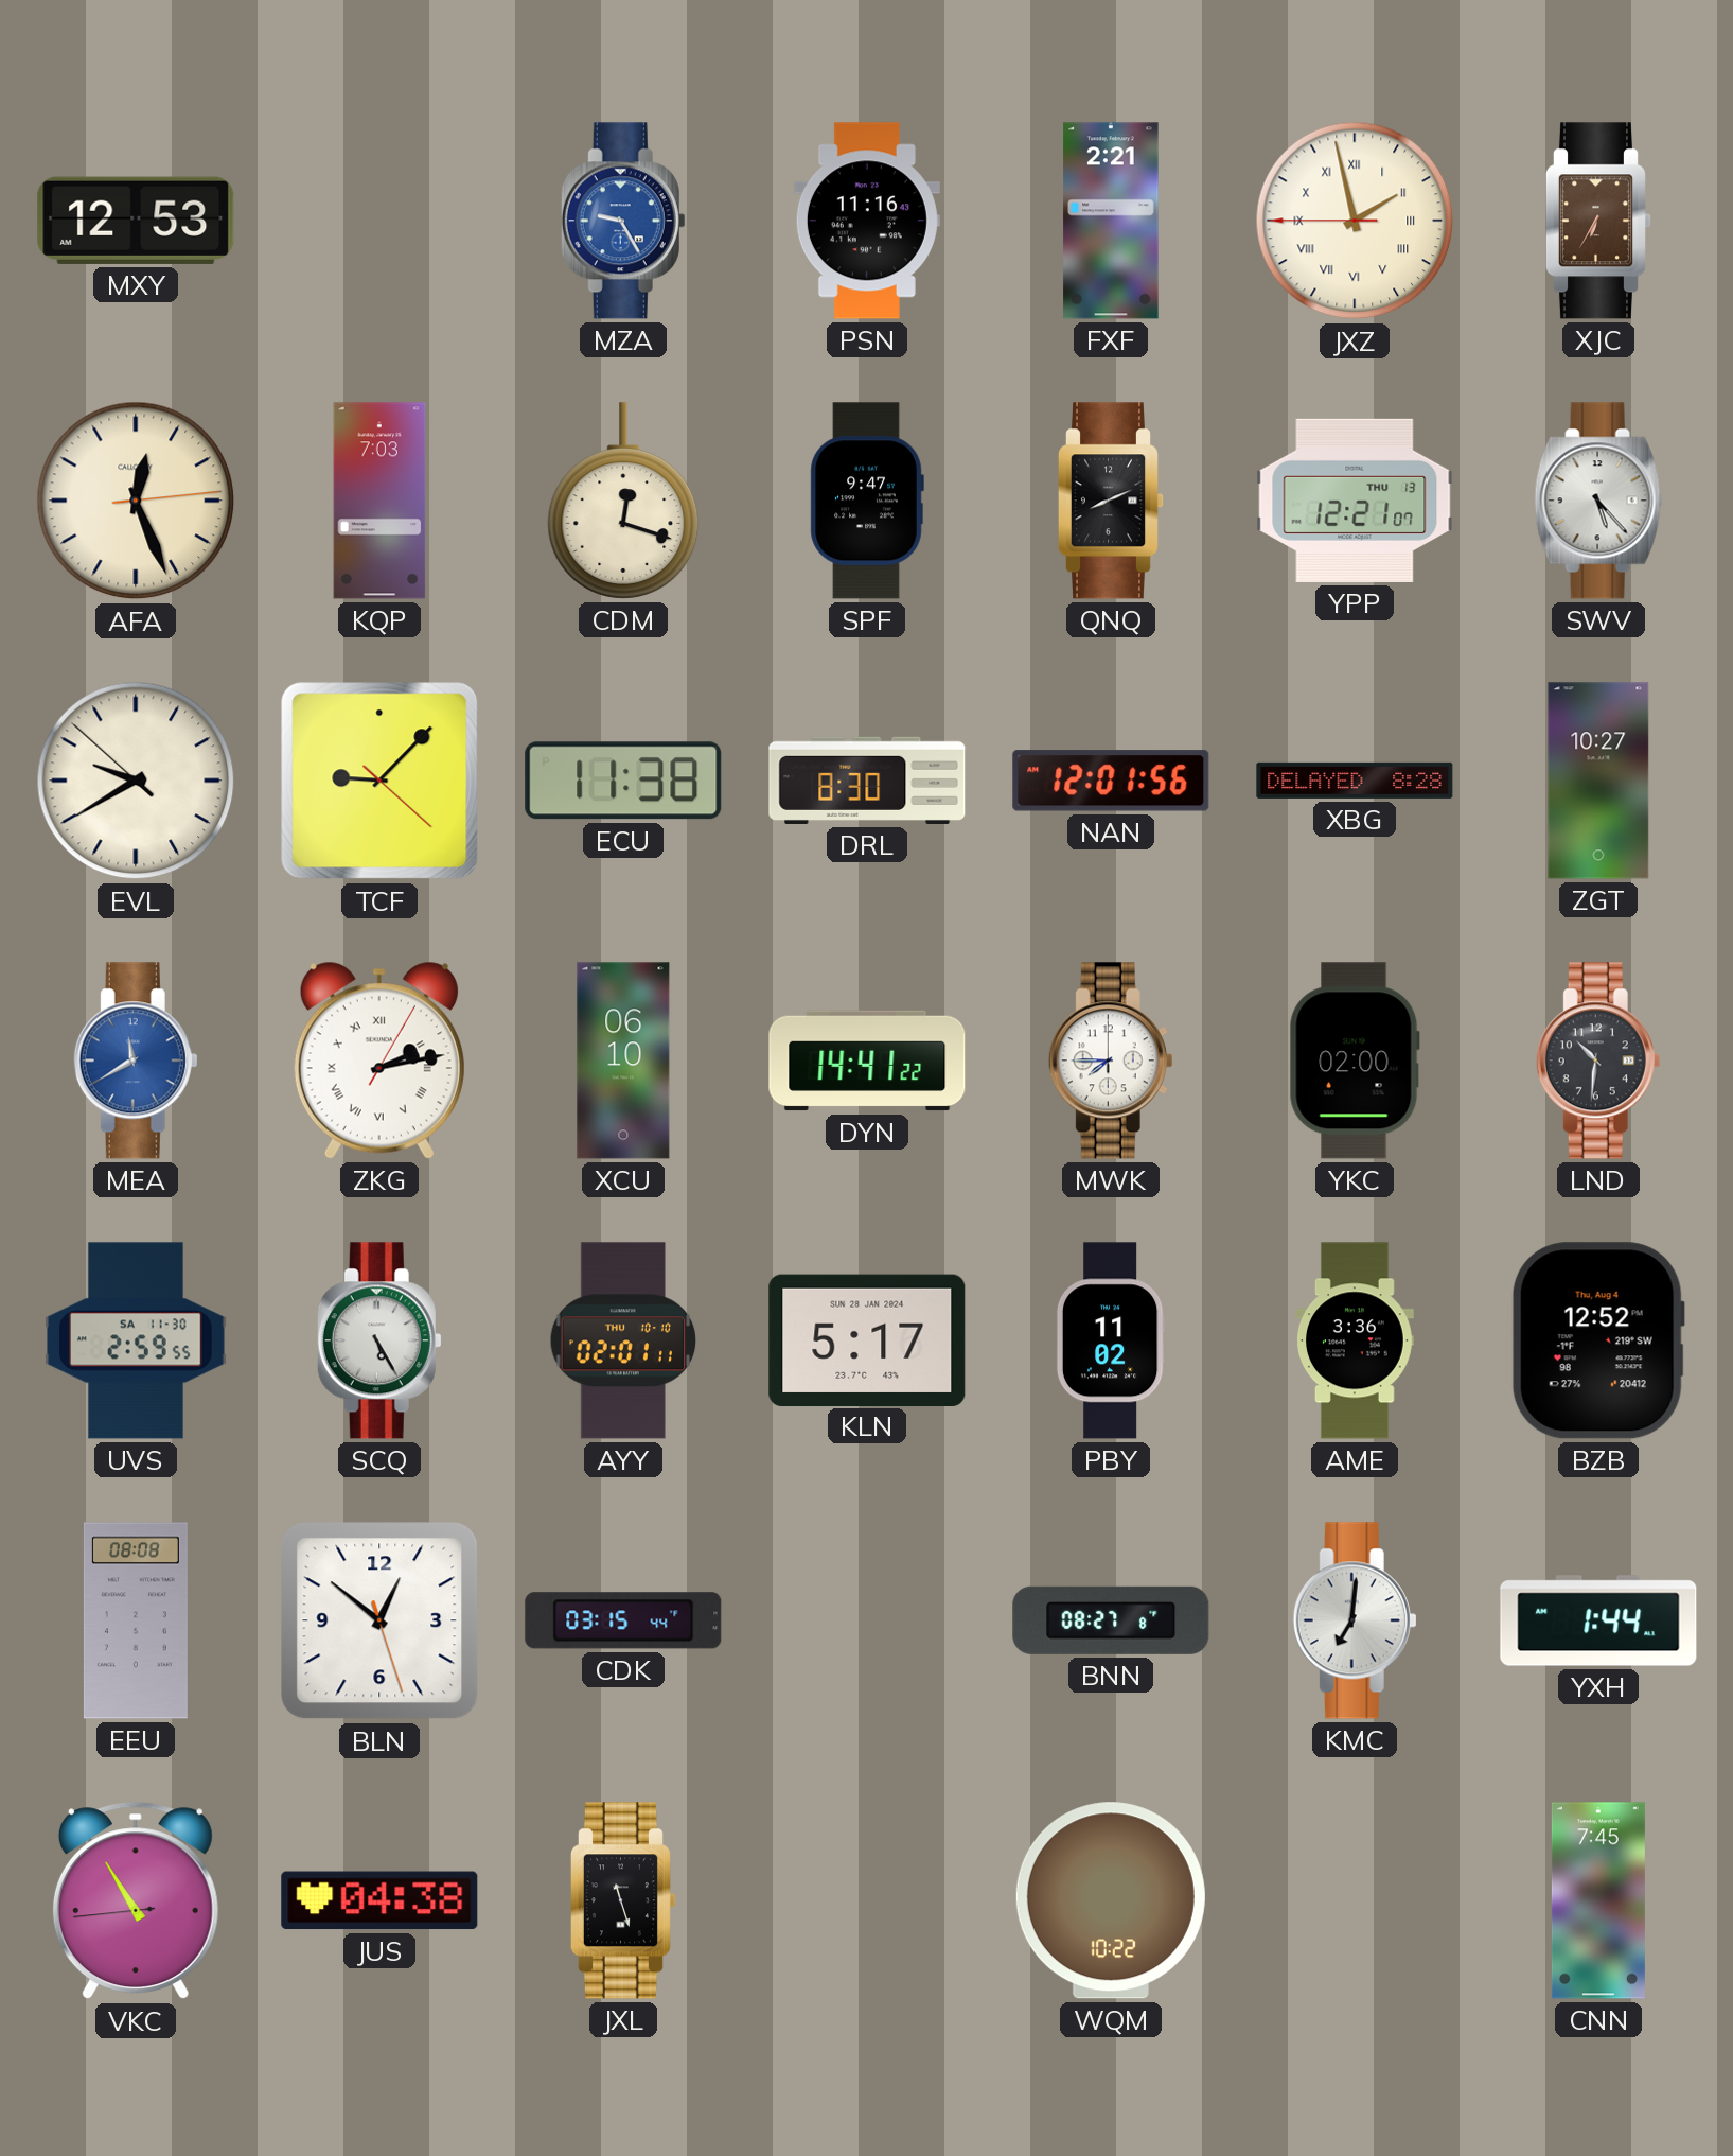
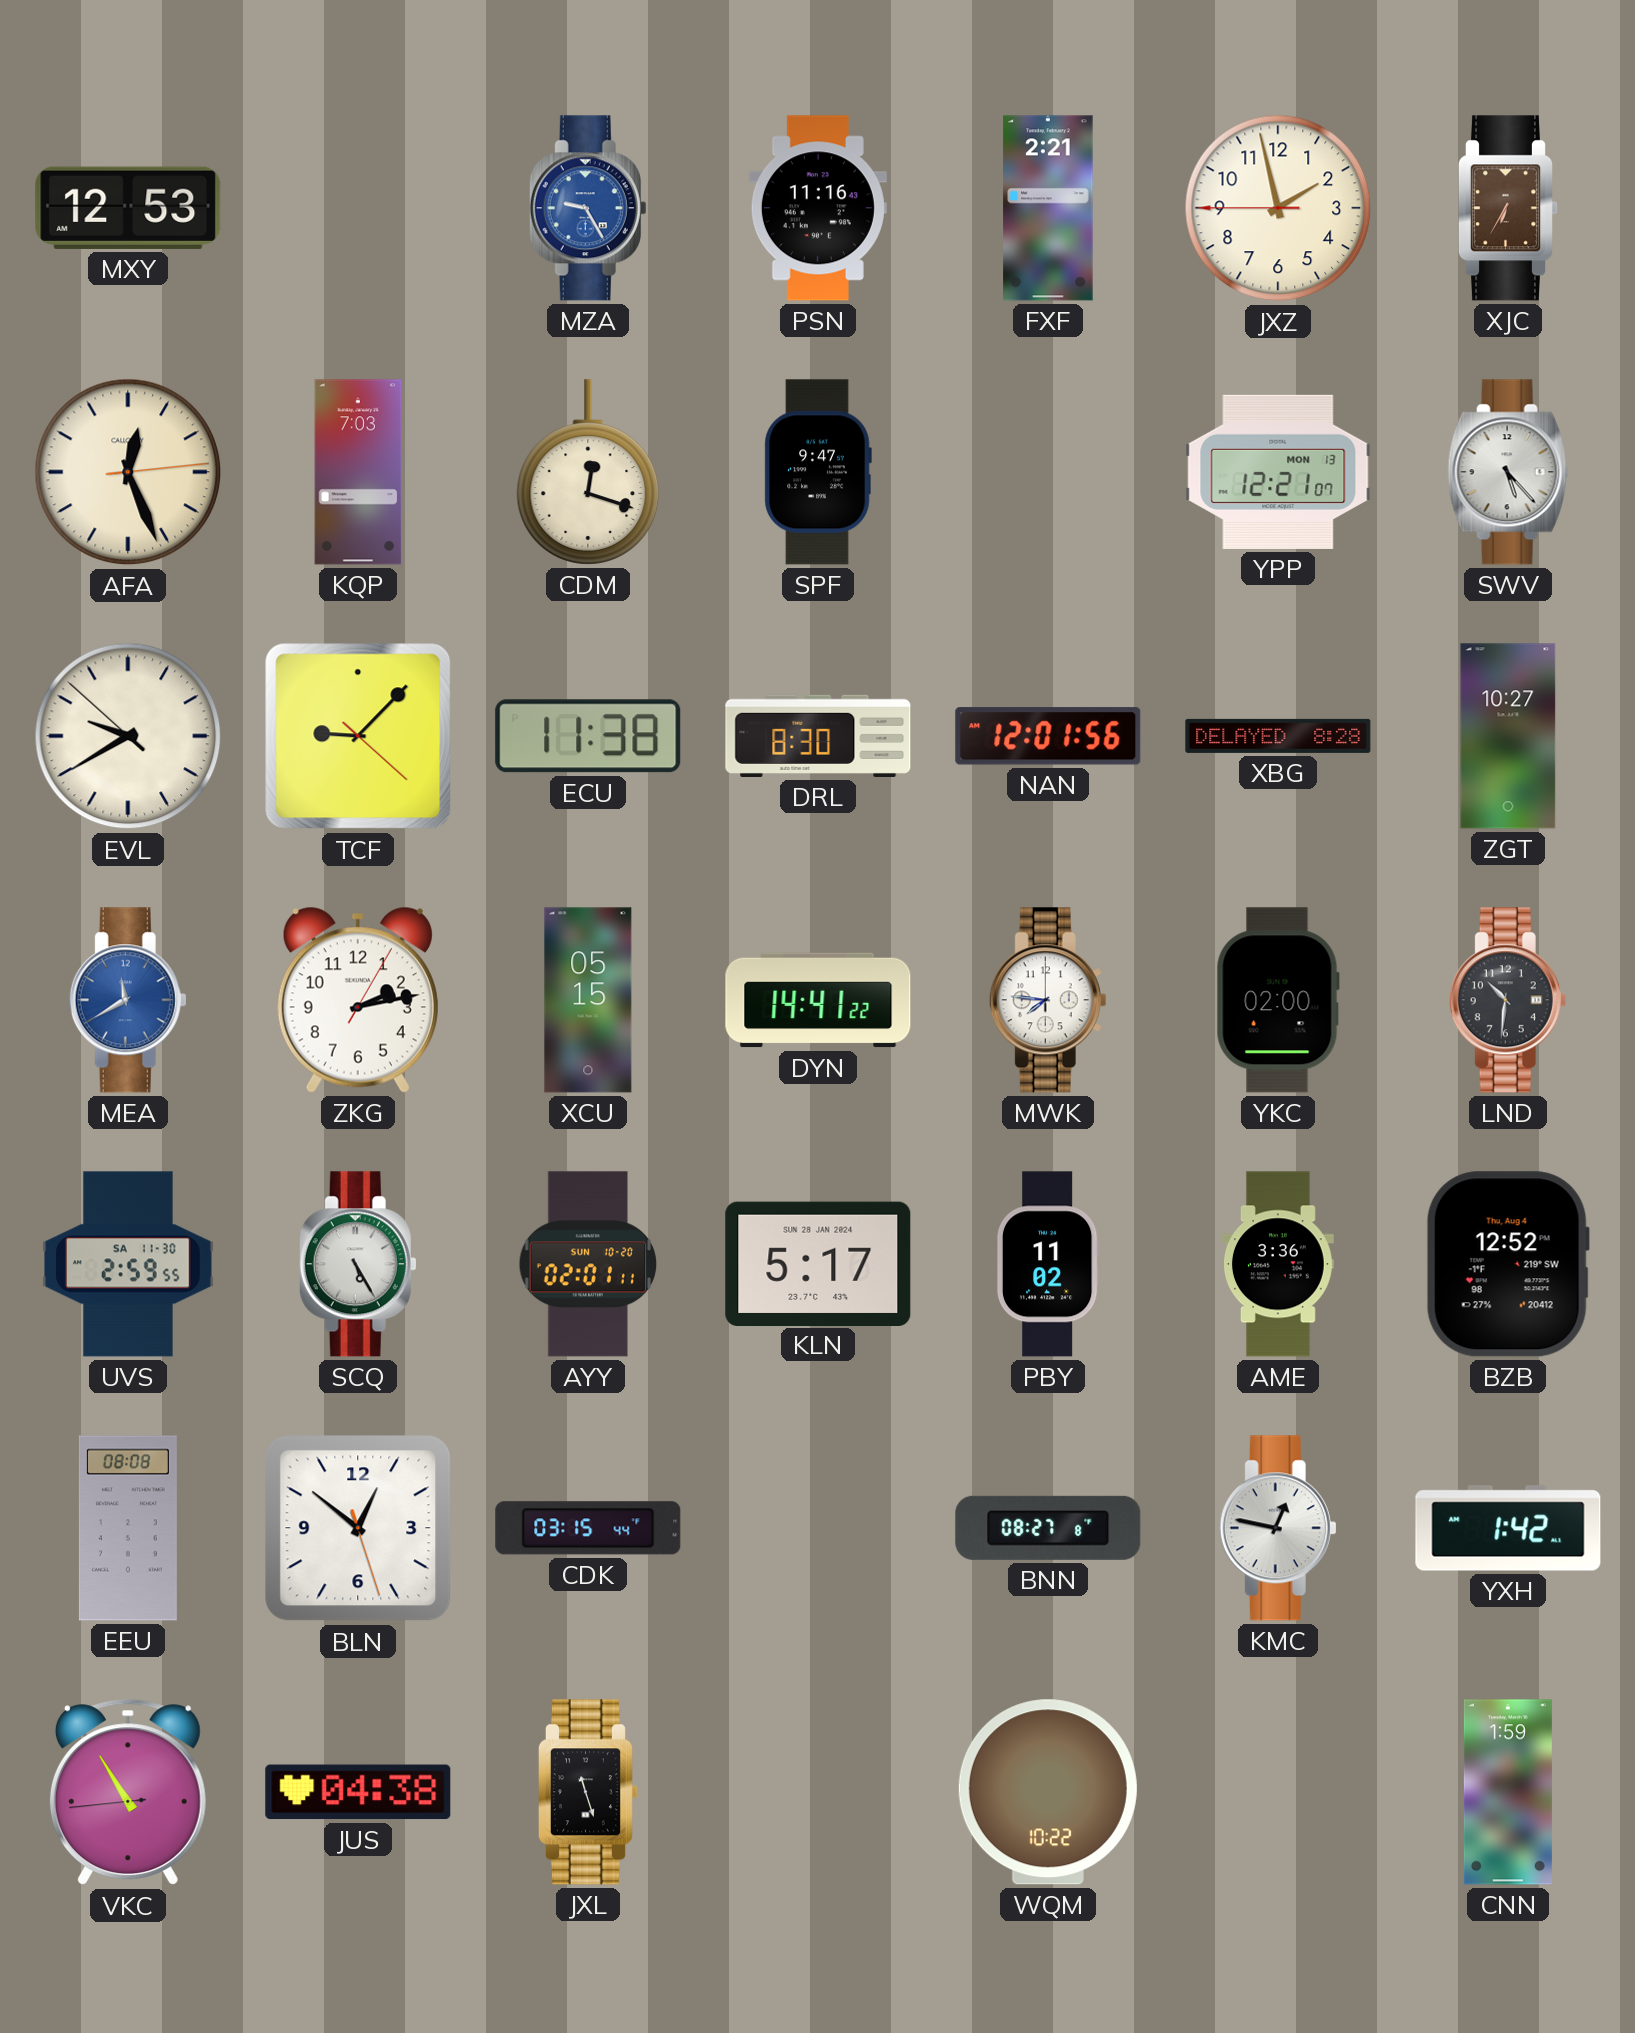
JXZ numerals: Roman -> Arabic
QNQ: 8:11 -> none
YPP date: THU 13 -> MON 13
ZKG numerals: Roman -> Arabic
XCU: 06:10 -> 05:15
MWK: 7:45 -> 7:46
AYY date: THU 10-10 -> SUN 10-20
KMC: 7:01 -> 12:47
YXH: 1:44 -> 1:42
CNN: 7:45 -> 1:59
